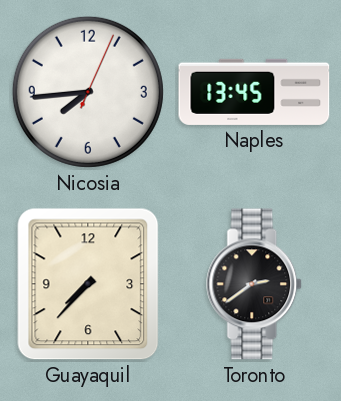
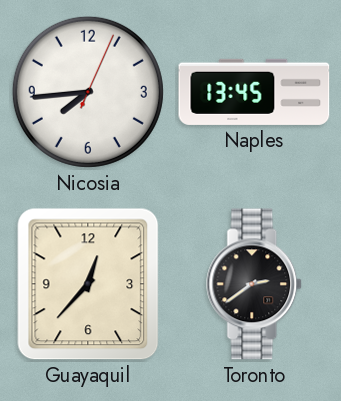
Guayaquil: 7:37 -> 12:37
